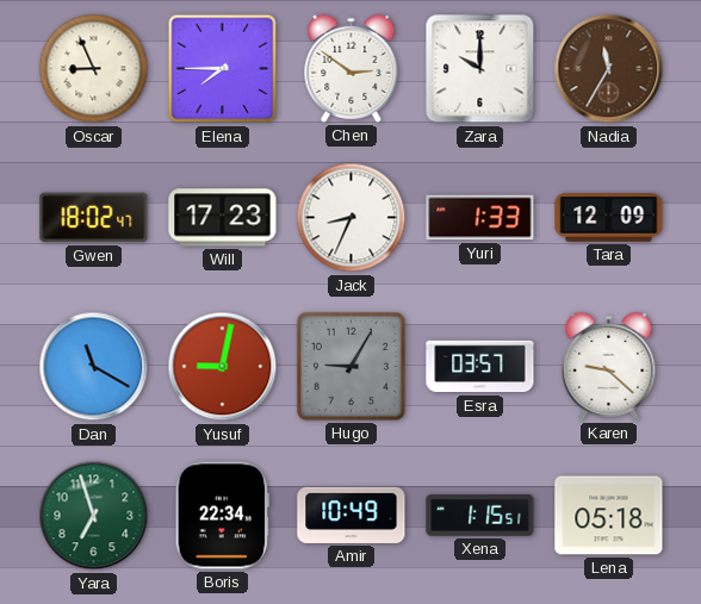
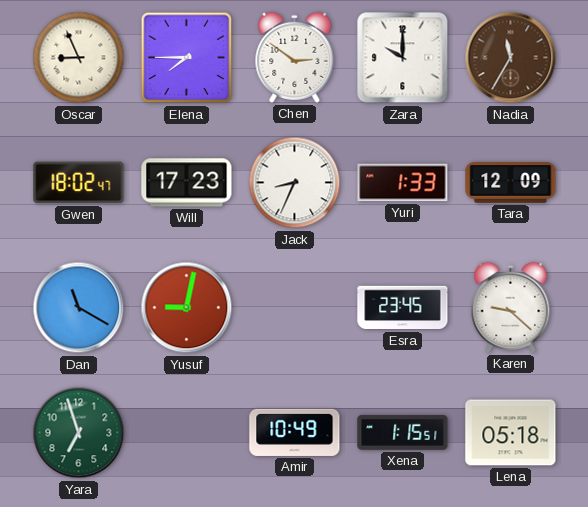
Hugo: 9:05 -> none
Esra: 03:57 -> 23:45
Boris: 22:34 -> none
